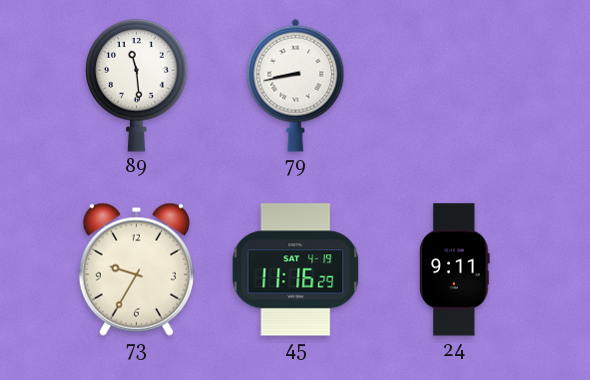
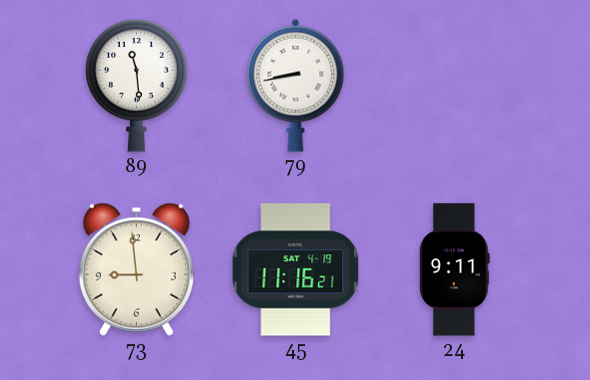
73: 9:35 -> 8:59
45: 11:16:29 -> 11:16:21
